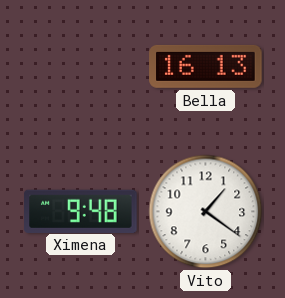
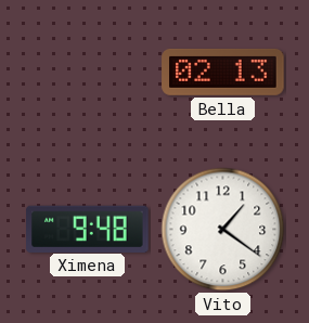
Bella: 16:13 -> 02:13
